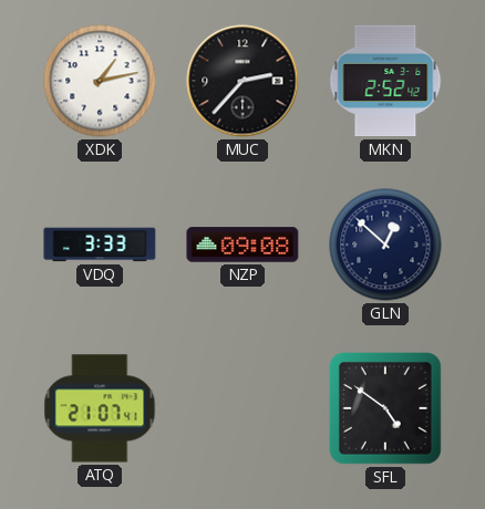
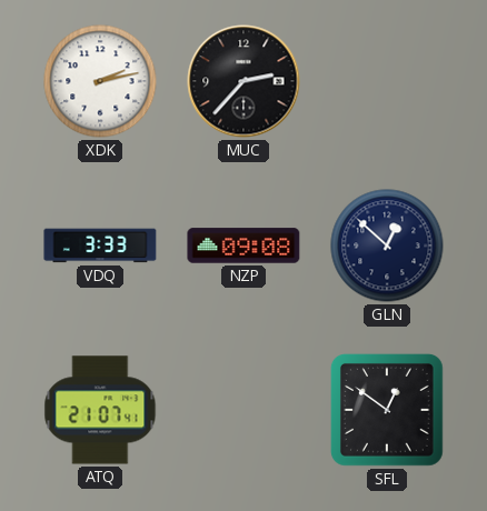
XDK: 1:13 -> 2:13
MKN: 2:52 -> none
SFL: 4:51 -> 12:51
